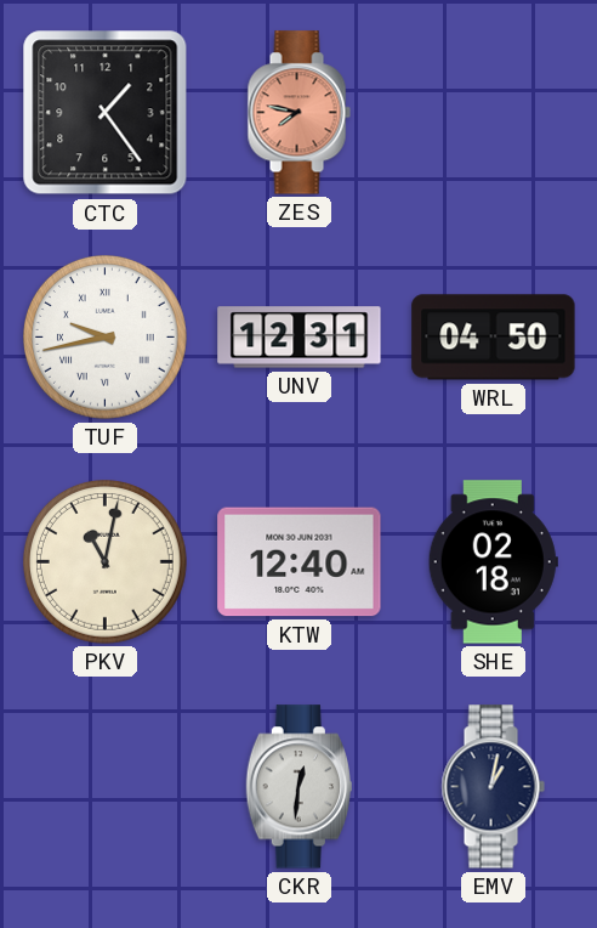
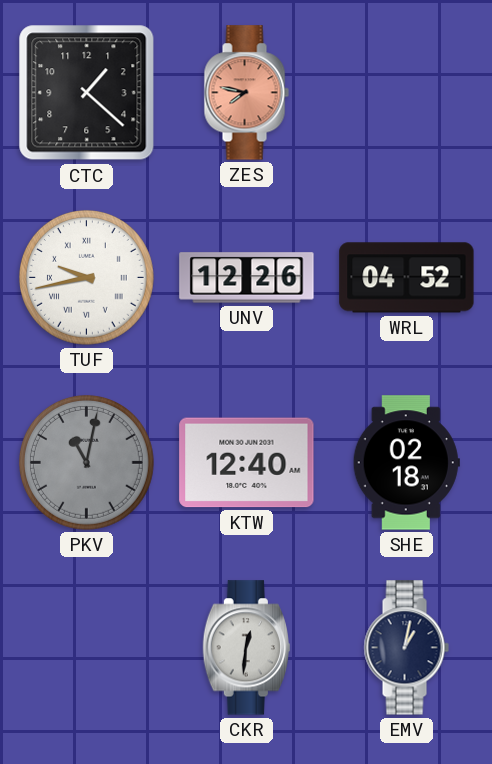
CTC: 1:24 -> 1:22
UNV: 12:31 -> 12:26
WRL: 04:50 -> 04:52
PKV dial: cream -> grey
